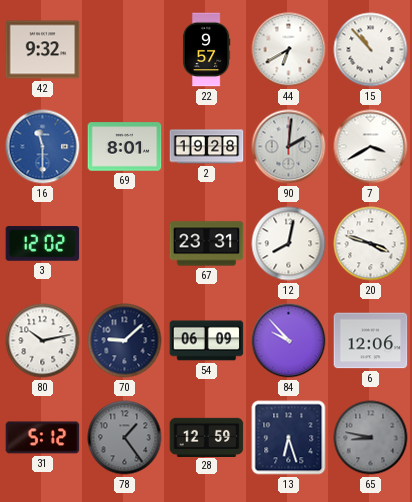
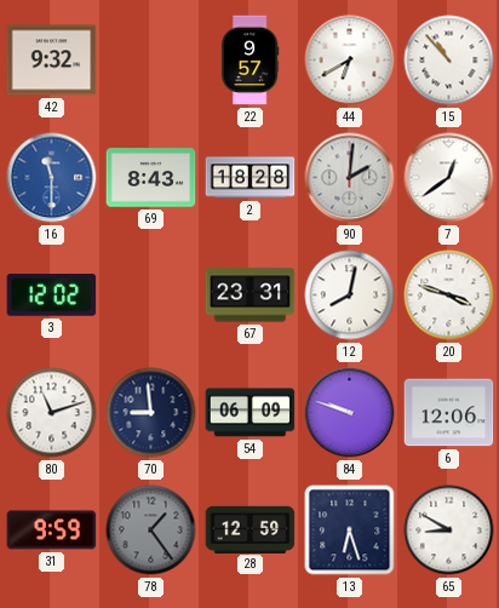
69: 8:01 -> 8:43
2: 19:28 -> 18:28
7: 3:40 -> 12:39
80: 10:13 -> 11:12
70: 9:08 -> 8:59
84: 9:53 -> 9:48
31: 5:12 -> 9:59
65: 8:47 -> 8:50
65 dial: grey -> white
